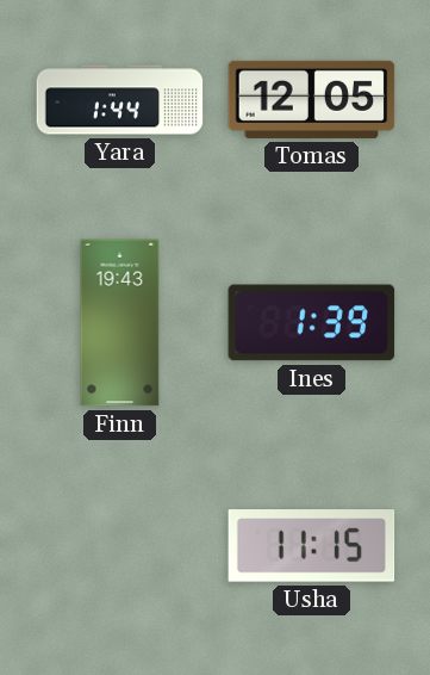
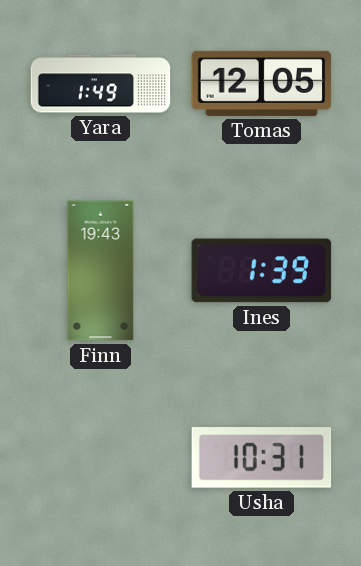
Yara: 1:44 -> 1:49
Usha: 11:15 -> 10:31
